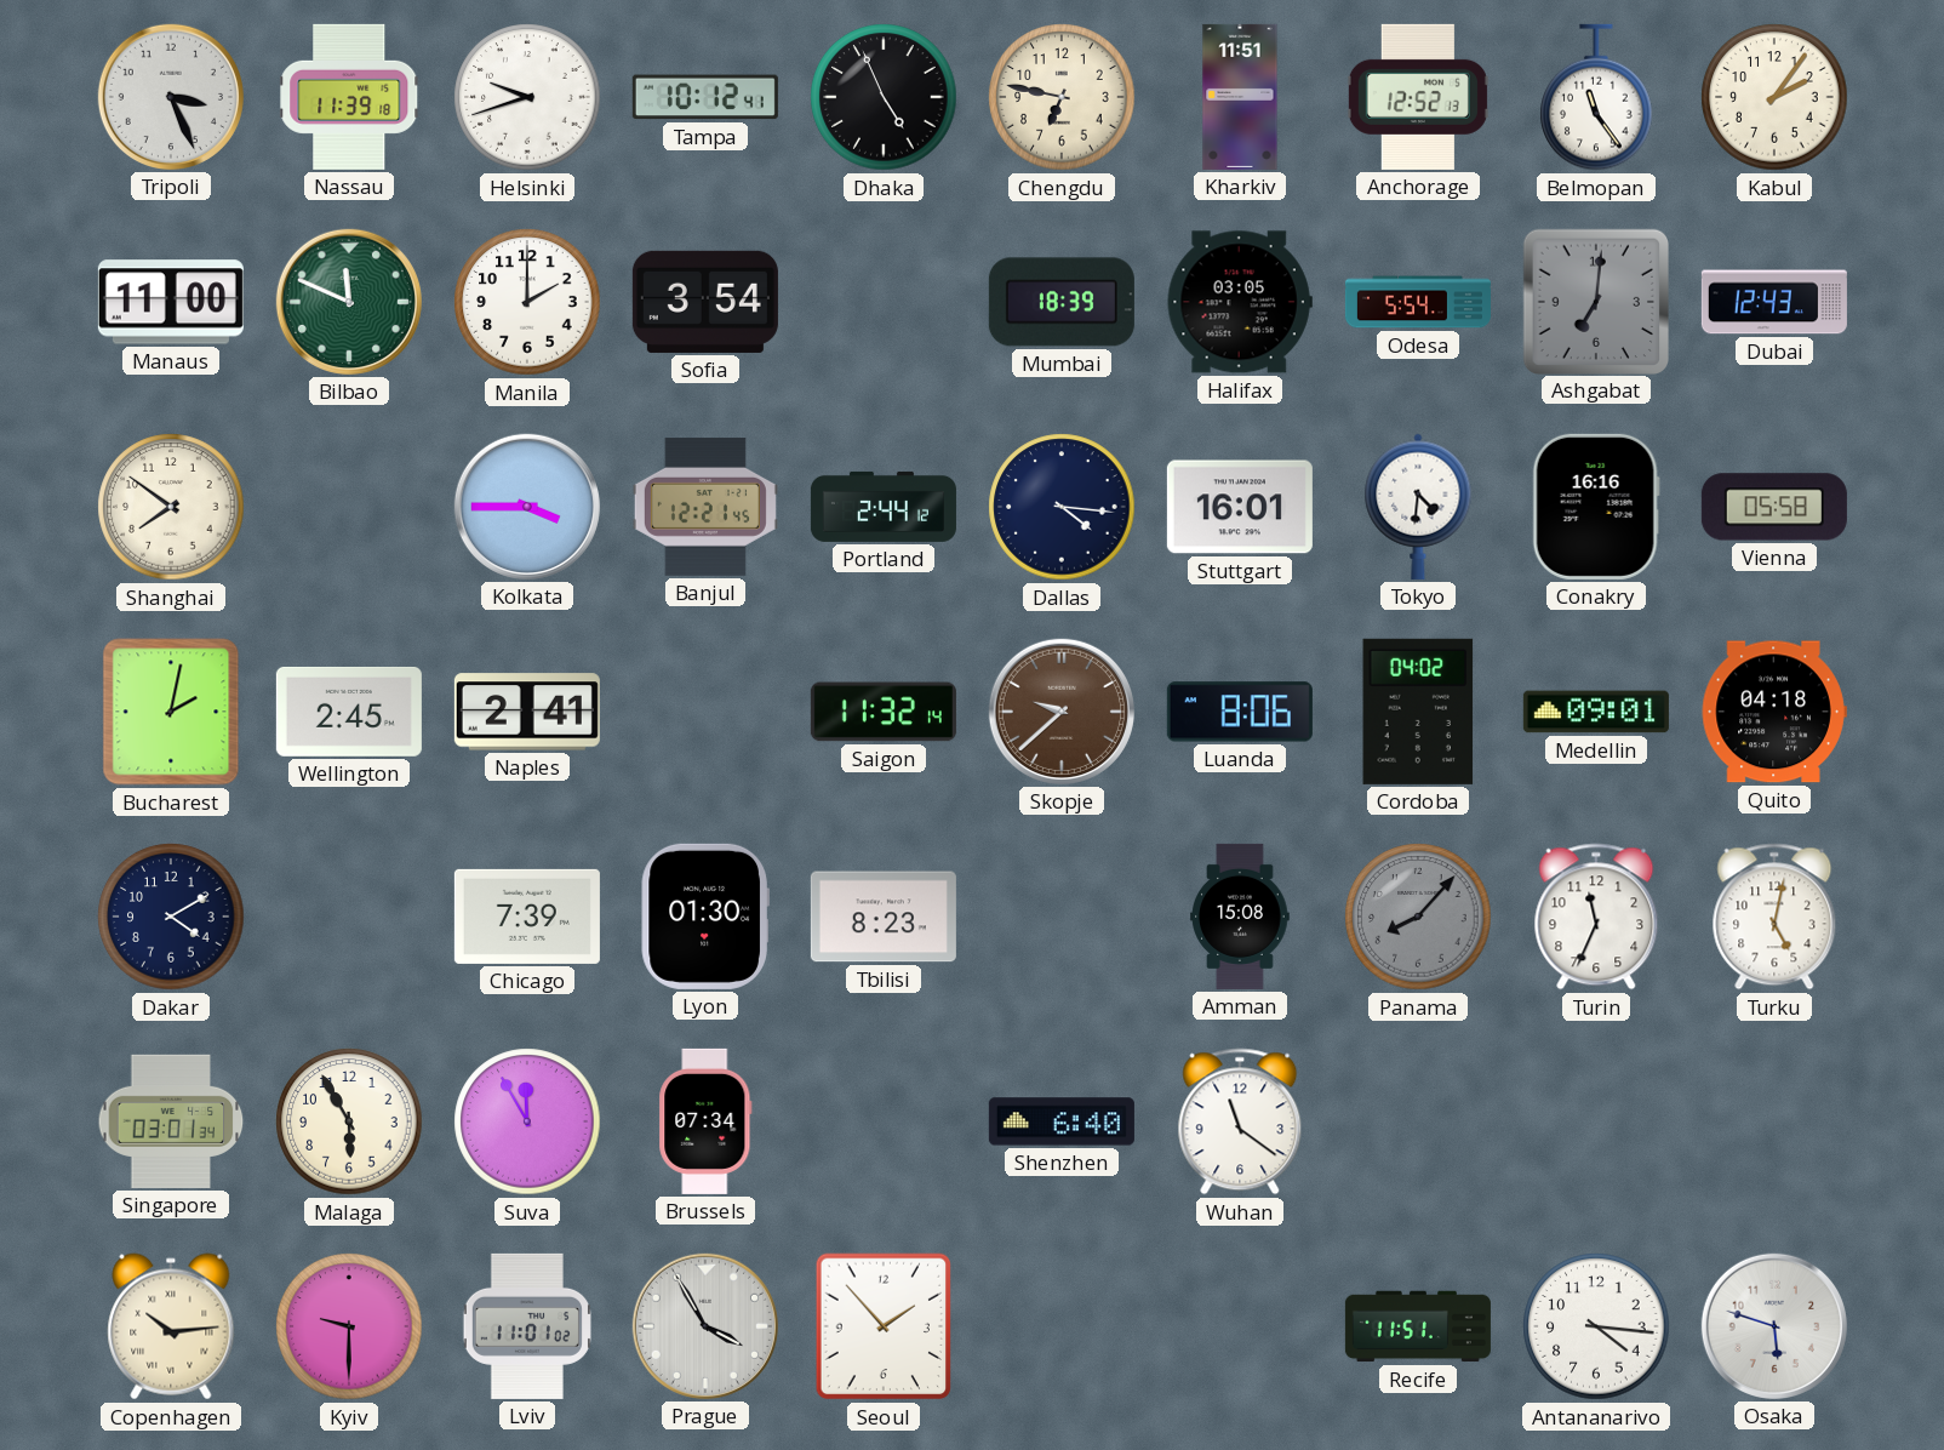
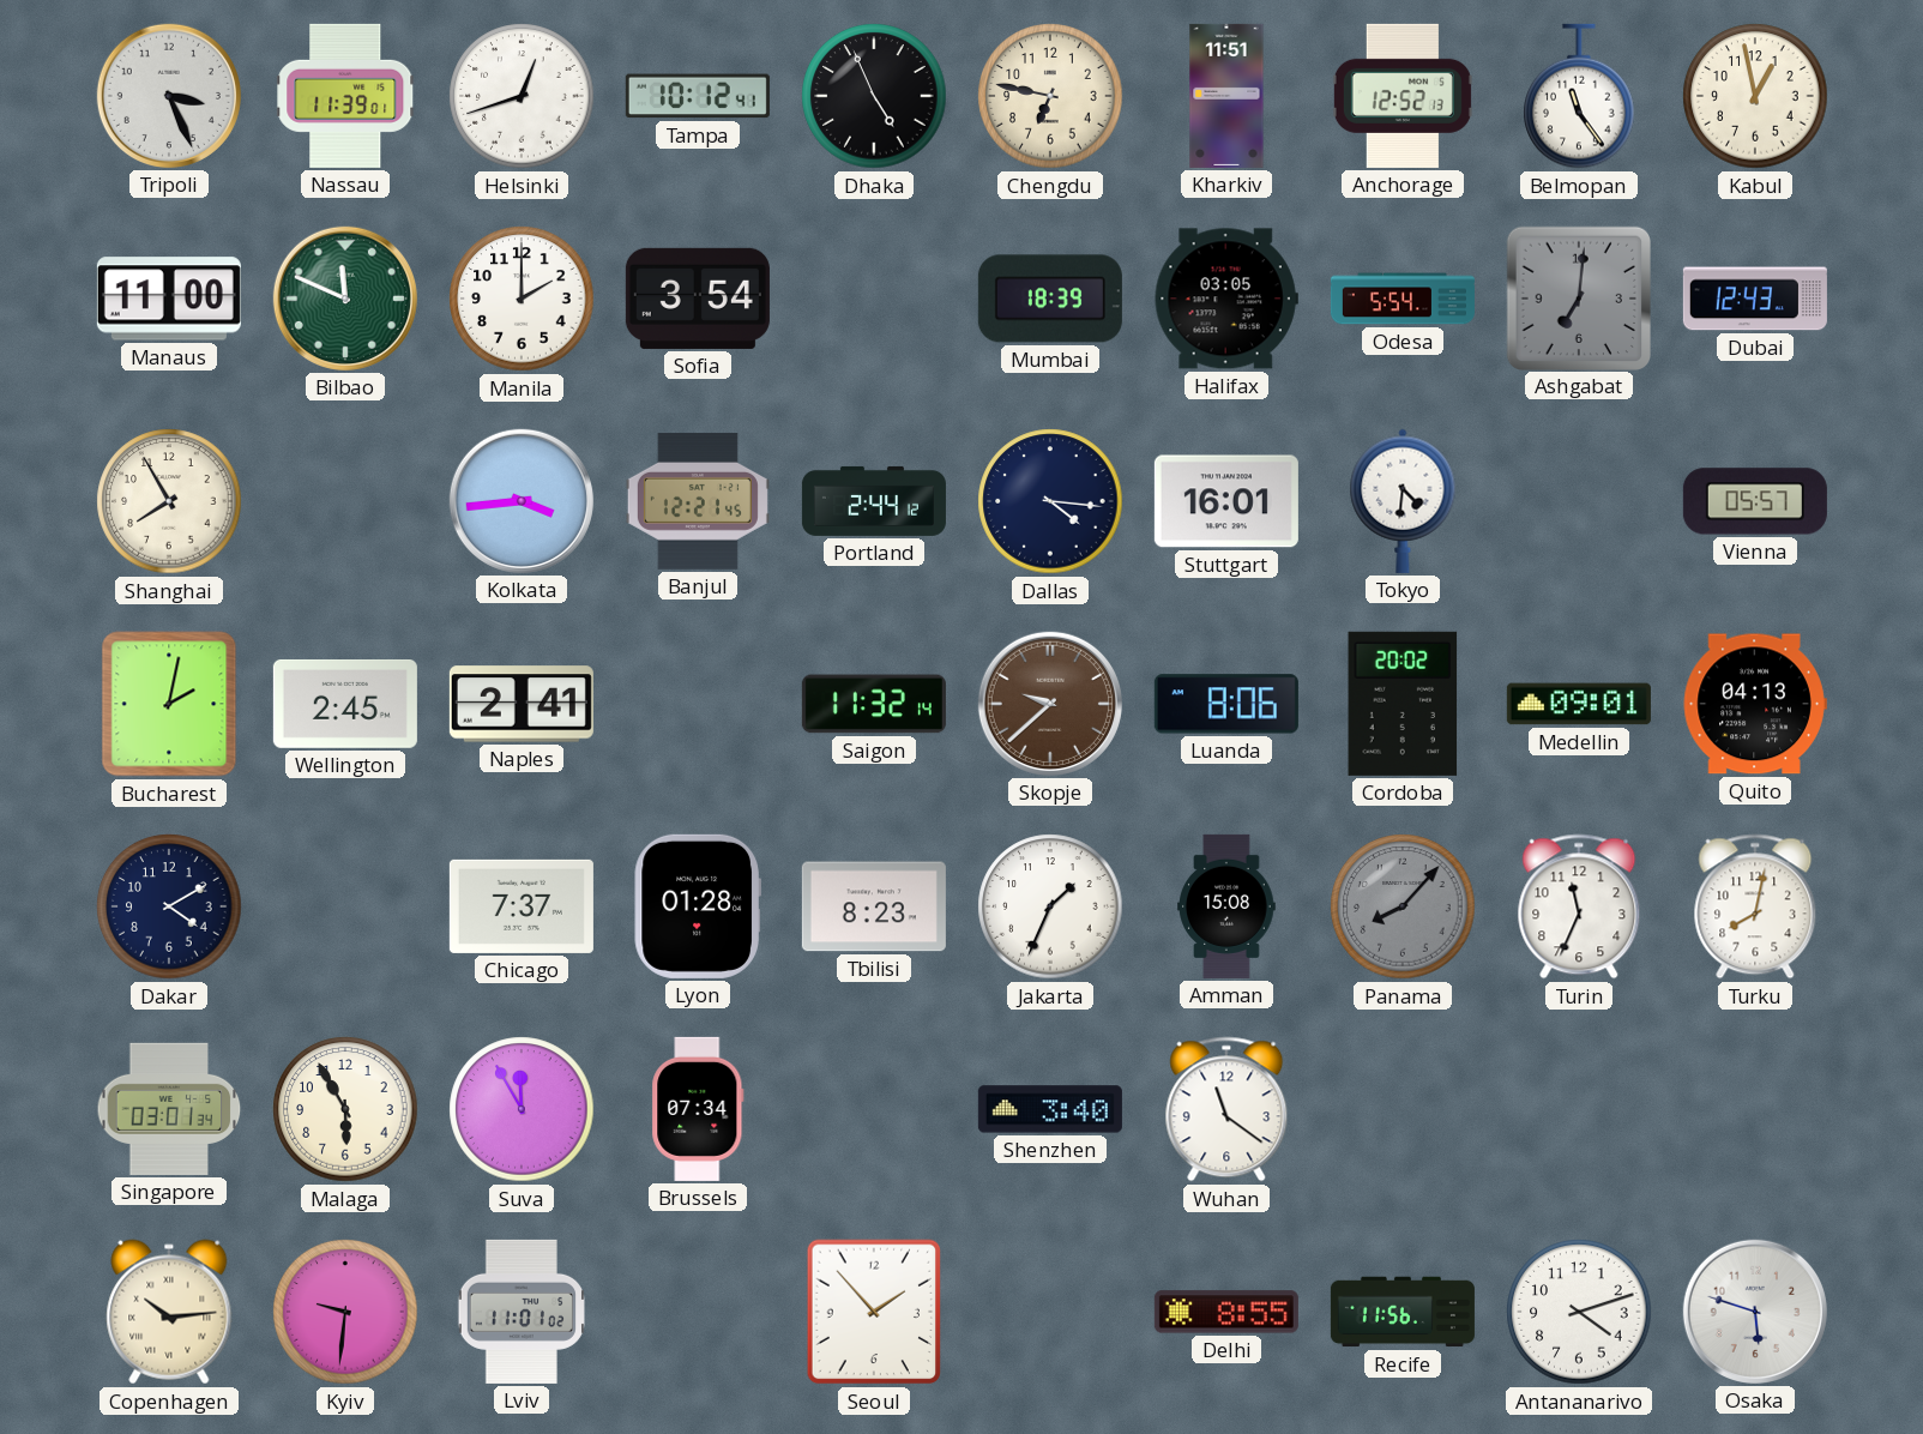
Nassau: 11:39:18 -> 11:39:01
Helsinki: 9:42 -> 12:42
Kabul: 2:06 -> 12:58
Shanghai: 7:51 -> 7:55
Kolkata: 3:45 -> 3:44
Conakry: 16:16 -> none
Vienna: 05:58 -> 05:57
Cordoba: 04:02 -> 20:02
Quito: 04:18 -> 04:13
Chicago: 7:39 -> 7:37
Lyon: 01:30 -> 01:28
Jakarta: none -> 1:34
Turku: 5:02 -> 8:02
Shenzhen: 6:40 -> 3:40
Kyiv: 9:30 -> 9:31
Prague: 3:55 -> none
Delhi: none -> 8:55
Recife: 11:51 -> 11:56
Antananarivo: 4:16 -> 4:12
